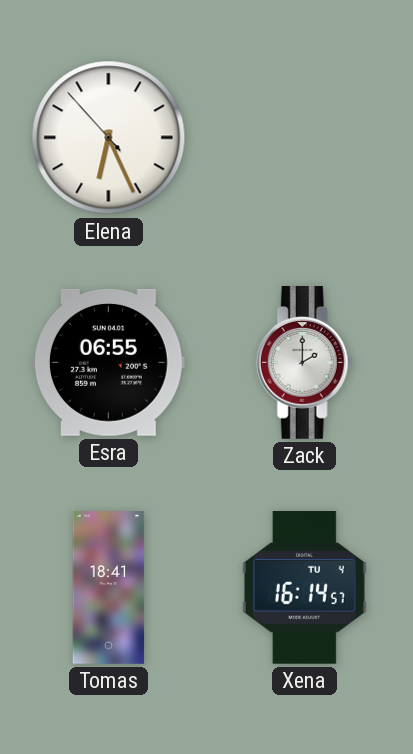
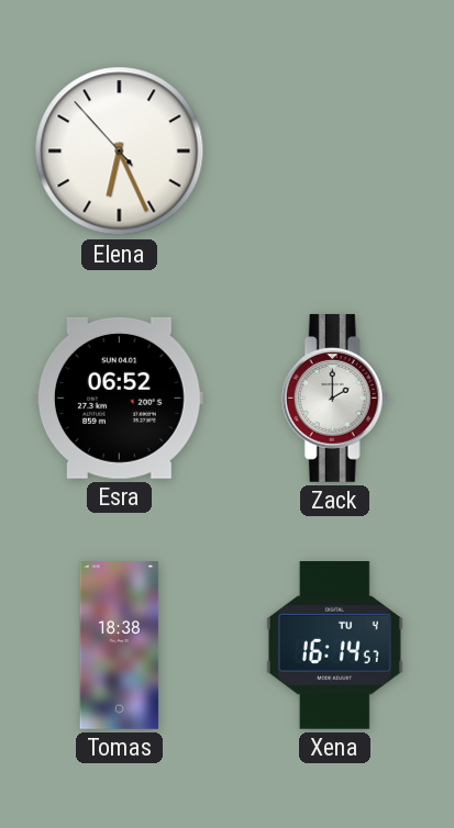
Esra: 06:55 -> 06:52
Tomas: 18:41 -> 18:38
